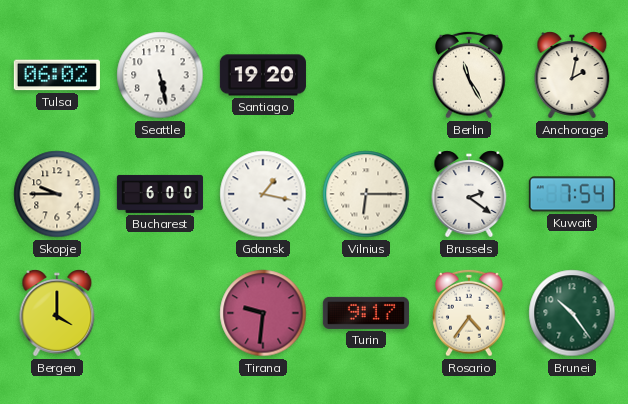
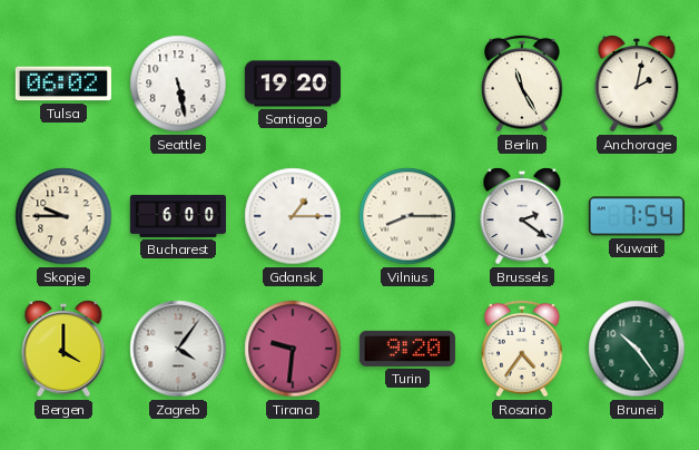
Gdansk: 1:17 -> 1:15
Vilnius: 6:15 -> 8:15
Zagreb: none -> 4:06
Turin: 9:17 -> 9:20
